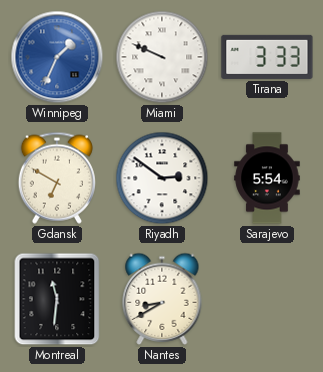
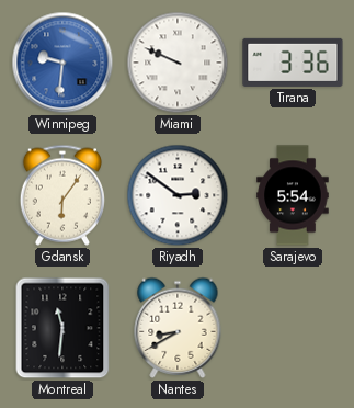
Winnipeg: 1:34 -> 9:31
Tirana: 3:33 -> 3:36
Gdansk: 6:50 -> 6:06
